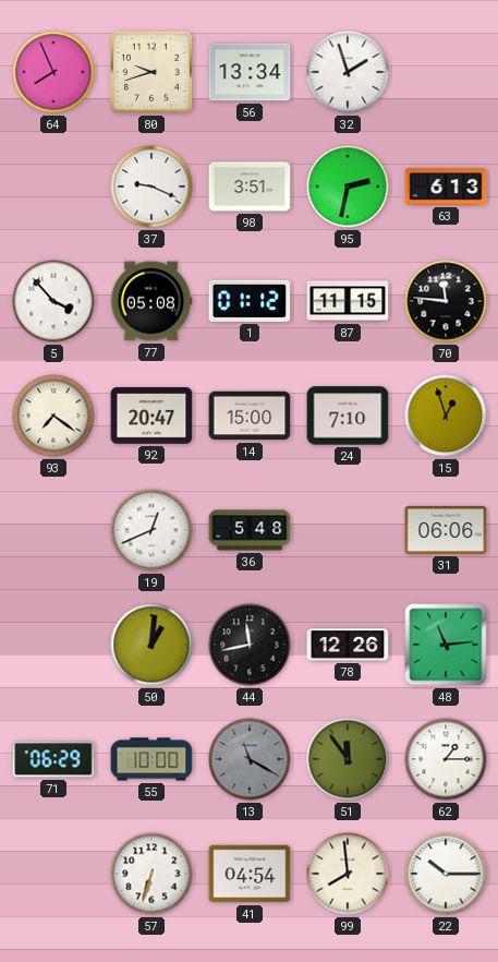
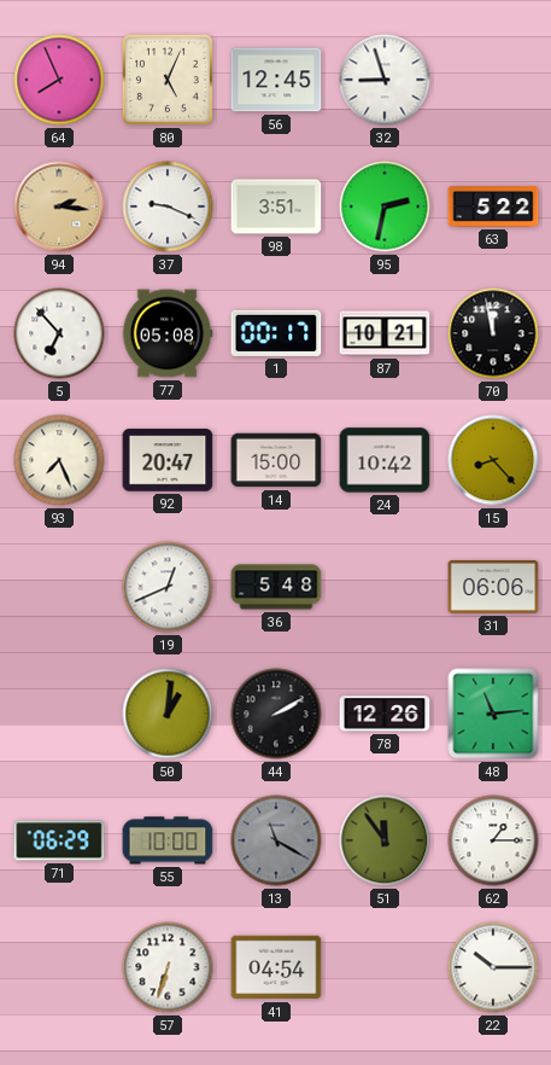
80: 9:42 -> 5:04
56: 13:34 -> 12:45
32: 1:57 -> 8:57
94: none -> 2:16
63: 6:13 -> 5:22
5: 3:53 -> 6:53
1: 01:12 -> 00:17
87: 11:15 -> 10:21
70: 11:46 -> 11:58
93: 7:21 -> 7:26
24: 7:10 -> 10:42
15: 12:57 -> 8:23
44: 11:43 -> 2:10
99: 7:59 -> none
